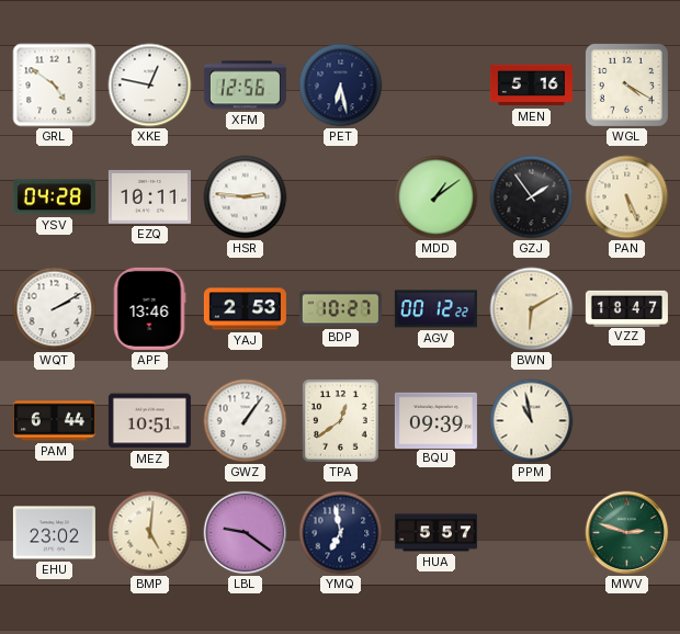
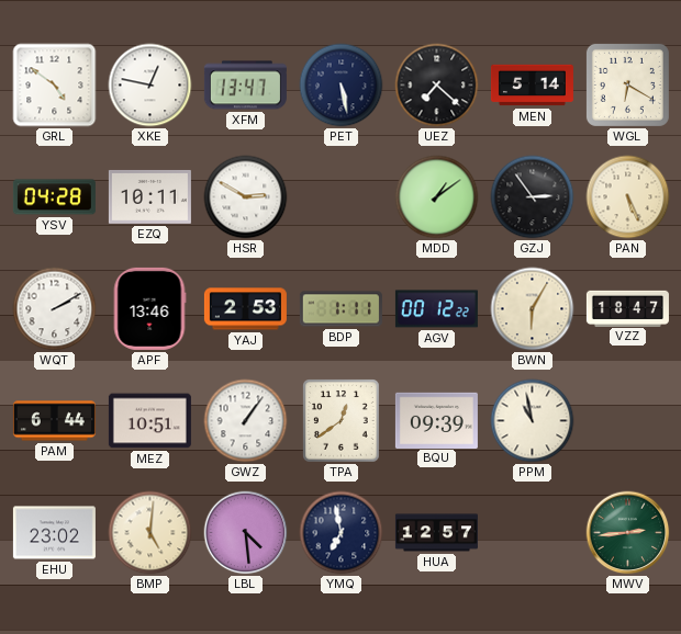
XFM: 12:56 -> 13:47
PET: 6:28 -> 5:28
UEZ: none -> 7:22
MEN: 5:16 -> 5:14
WGL: 4:20 -> 6:20
HSR: 2:46 -> 2:50
GZJ: 1:54 -> 2:54
BDP: 10:27 -> 1:11
BWN: 6:10 -> 6:05
LBL: 9:21 -> 4:29
HUA: 5:57 -> 12:57
MWV: 2:48 -> 2:44
